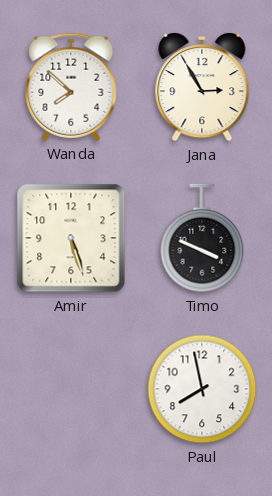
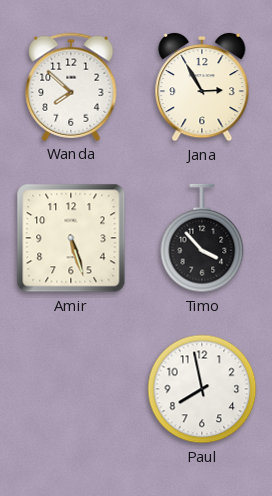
Timo: 3:49 -> 3:53
